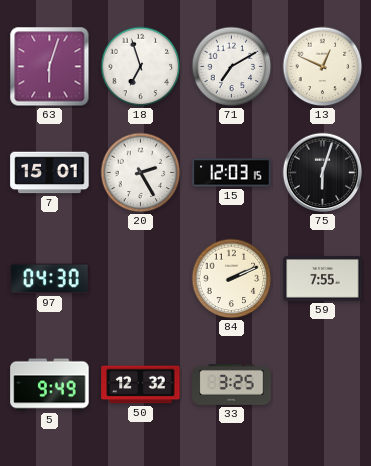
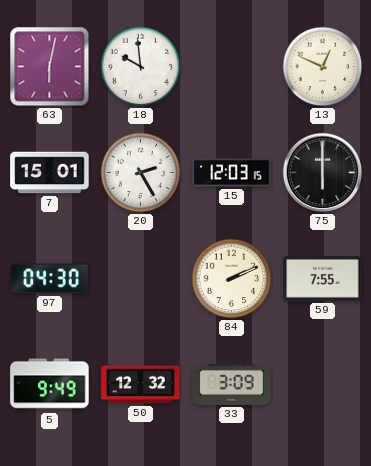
63: 6:03 -> 6:02
18: 6:57 -> 9:59
71: 7:10 -> none
75: 6:03 -> 6:00
33: 3:25 -> 3:09
